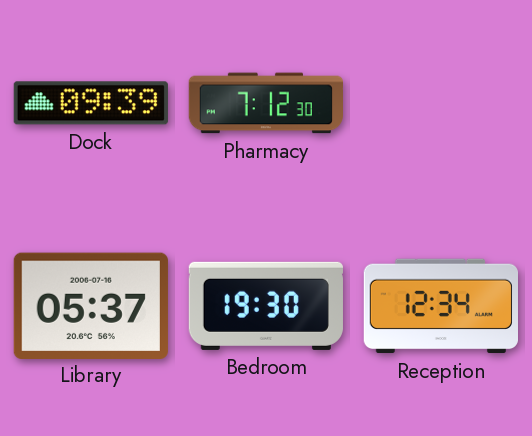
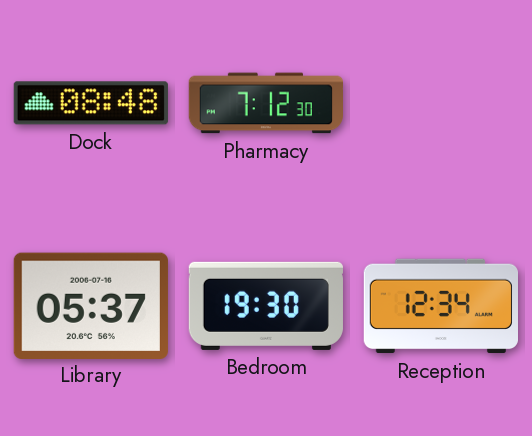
Dock: 09:39 -> 08:48
